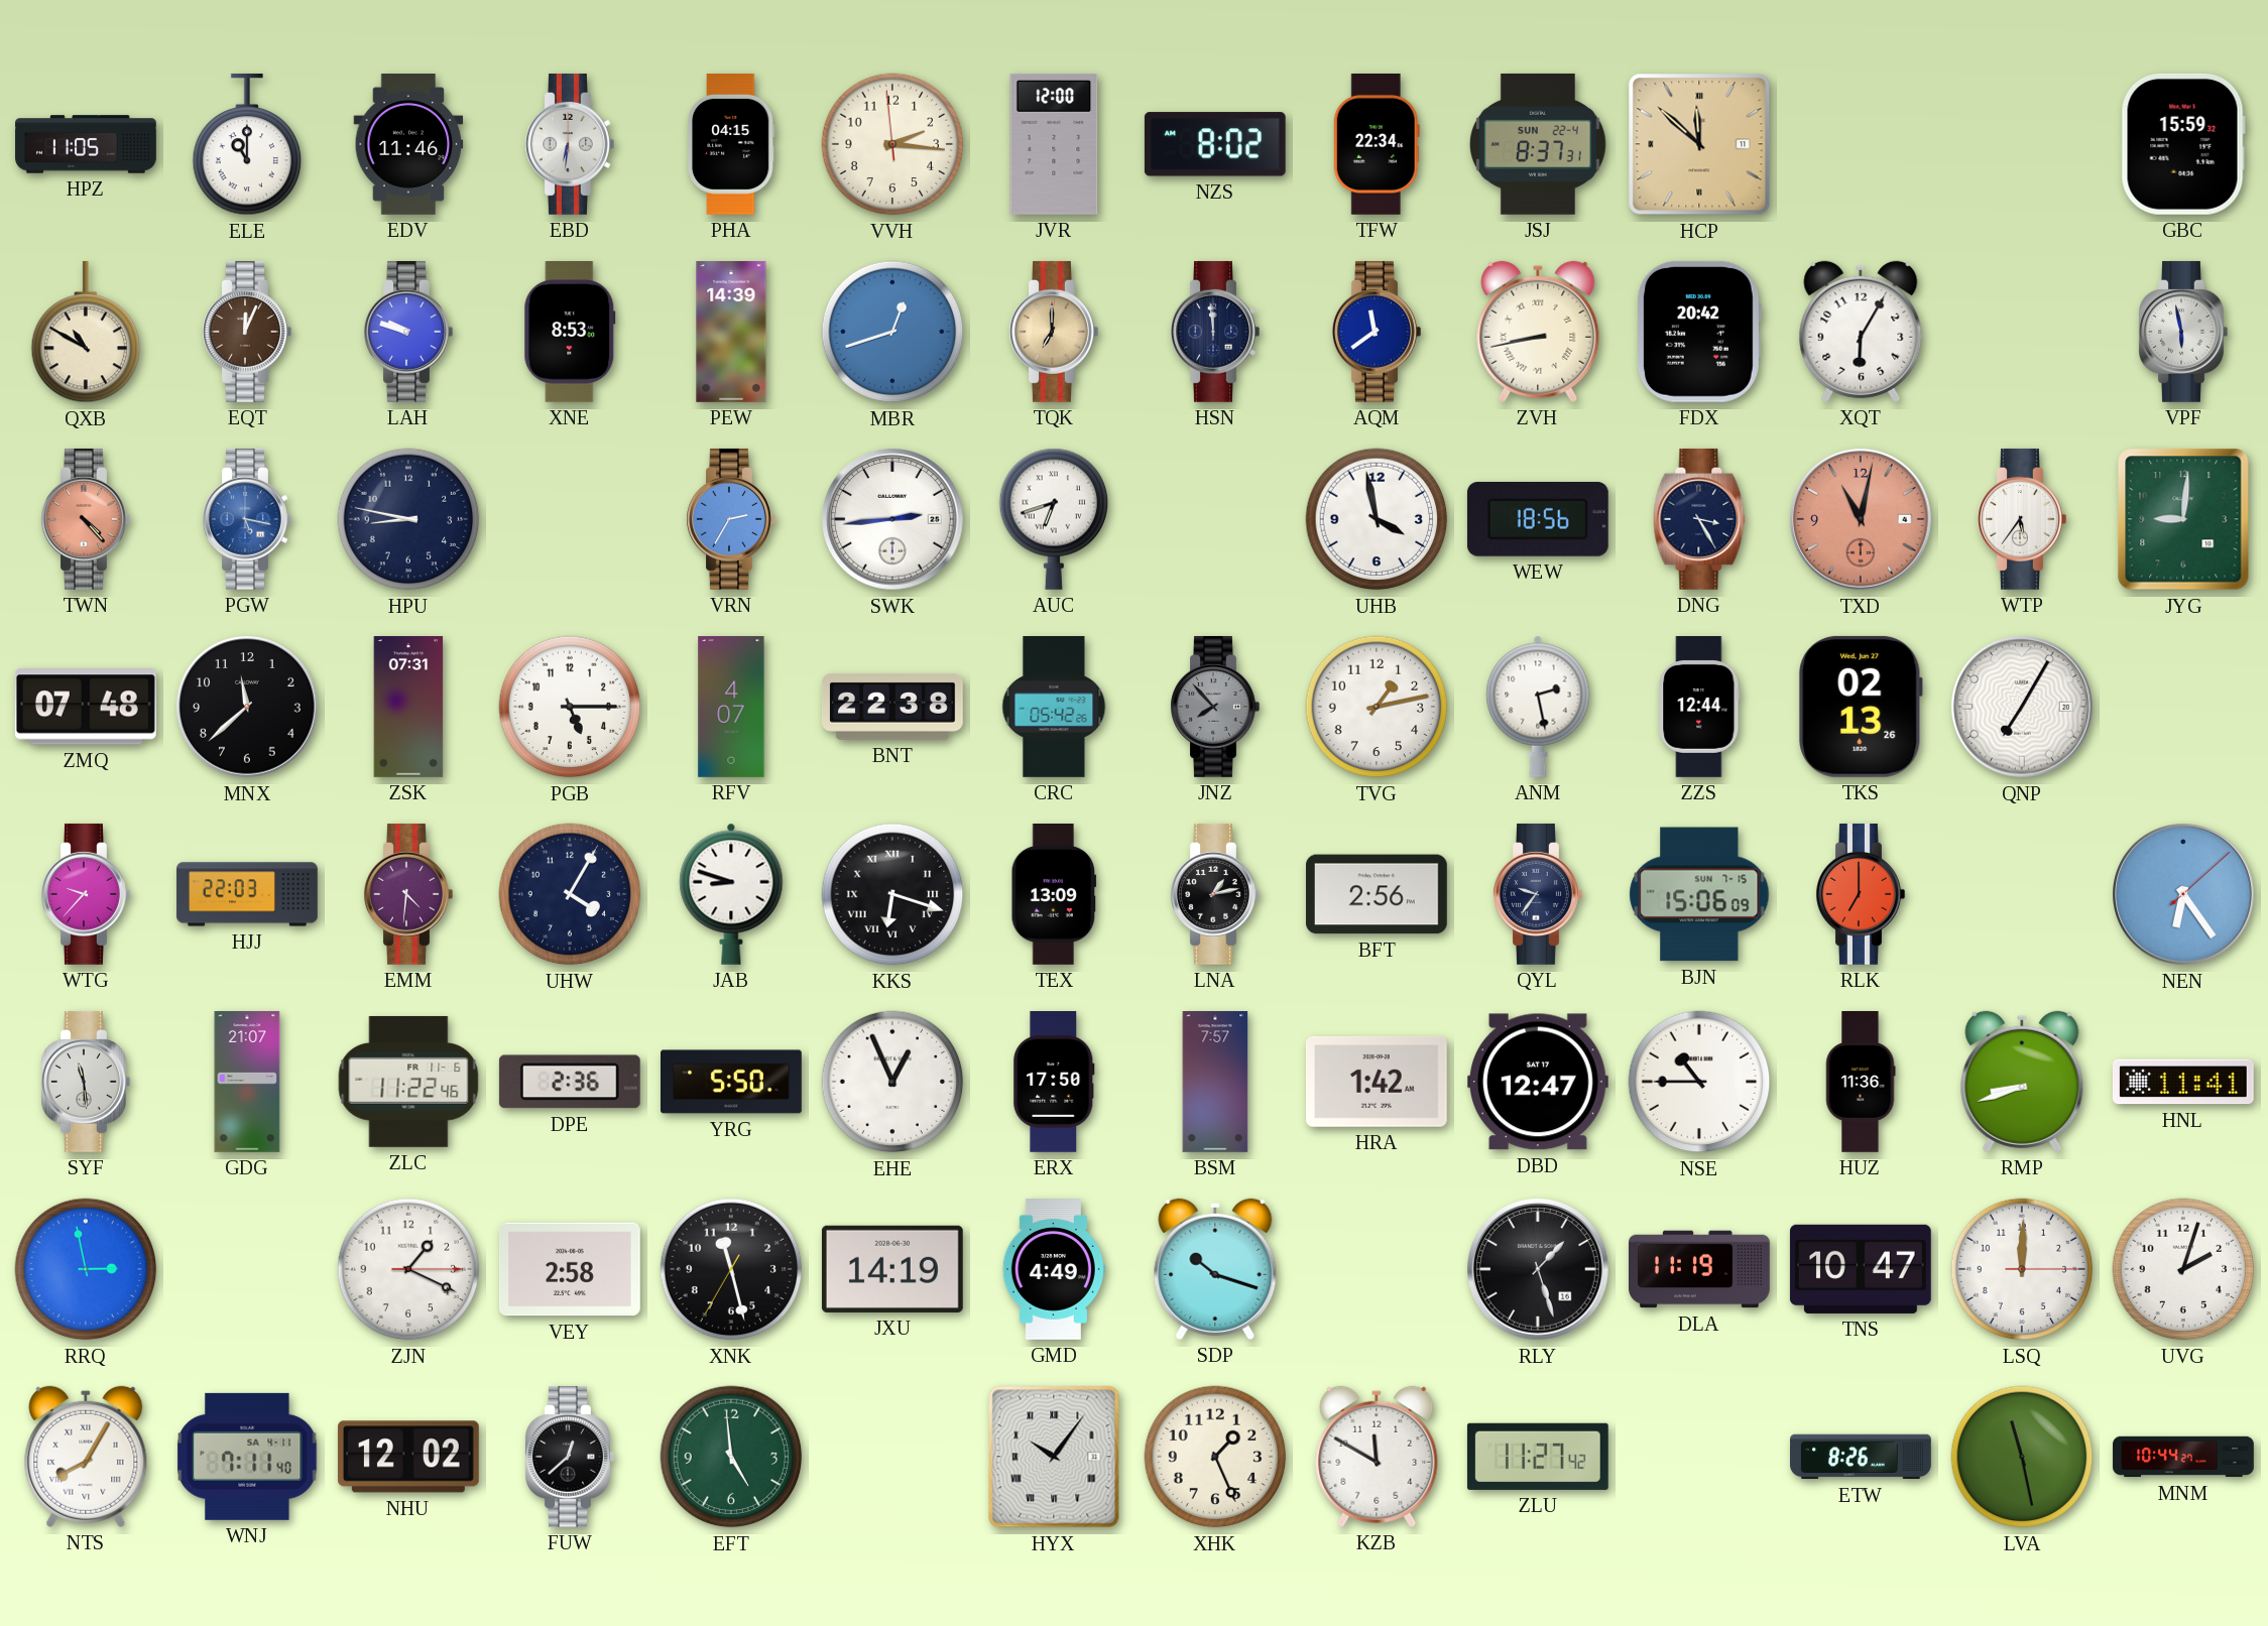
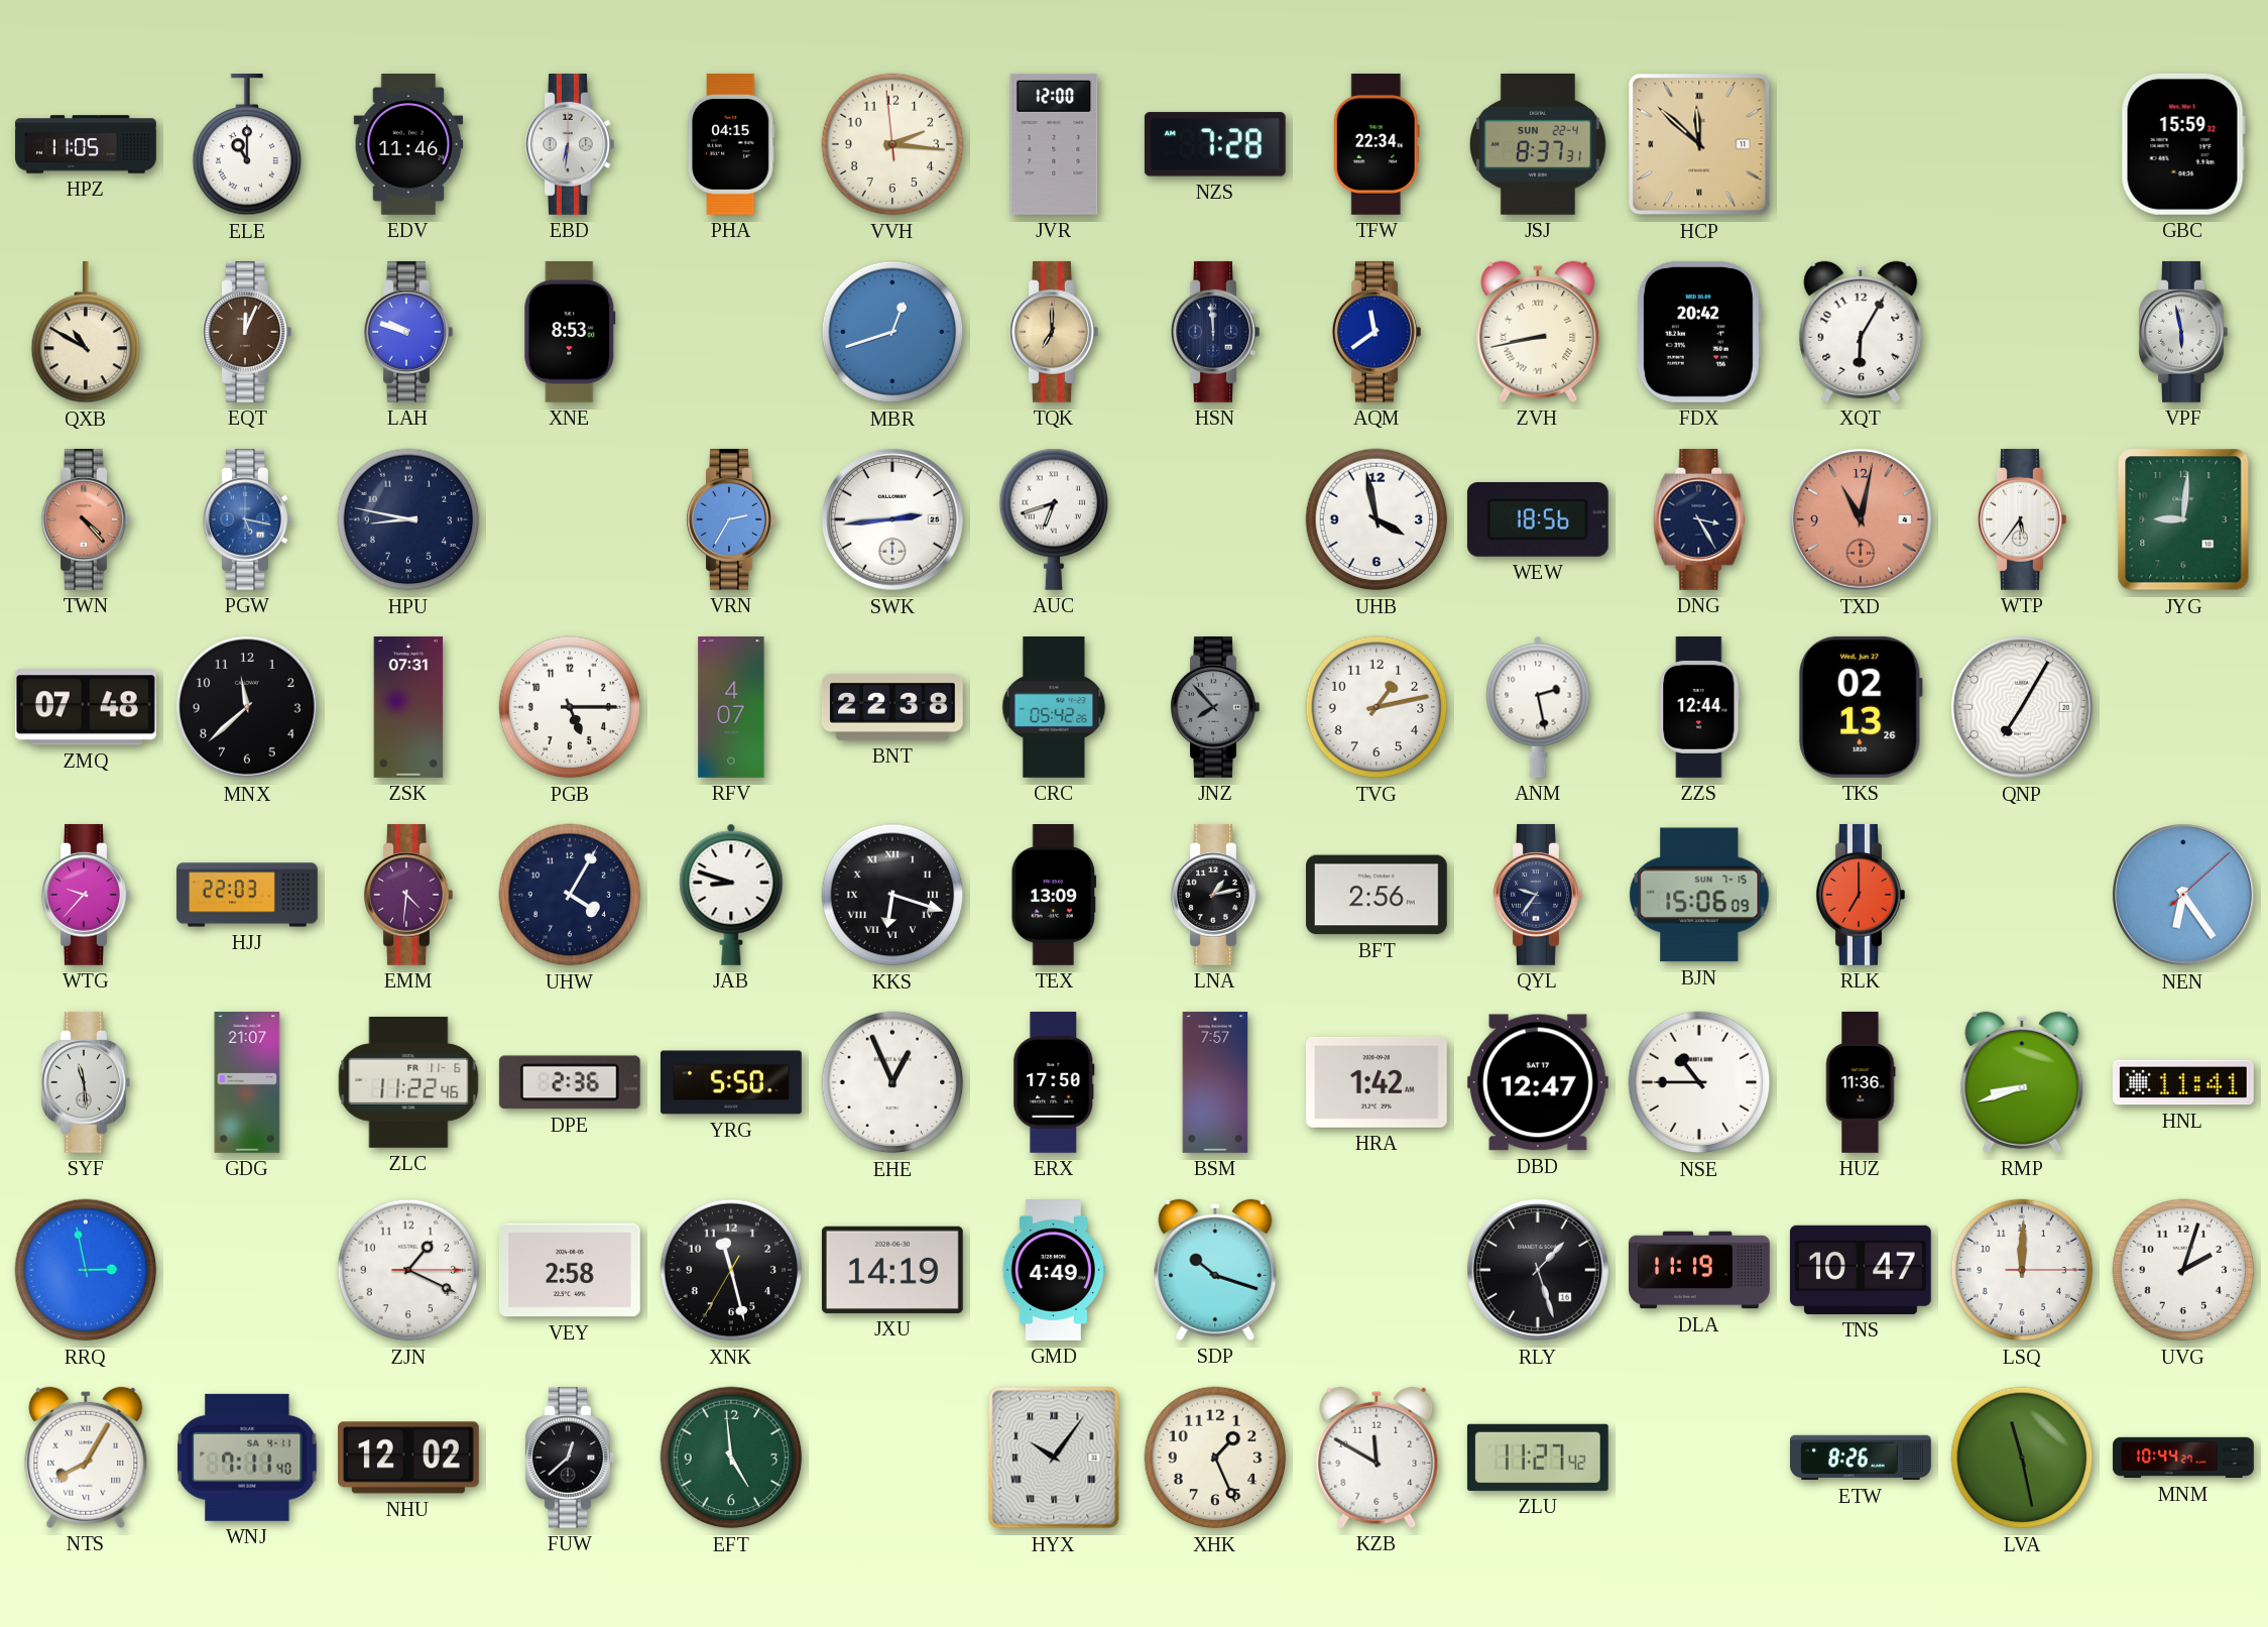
NZS: 8:02 -> 7:28
PEW: 14:39 -> none
